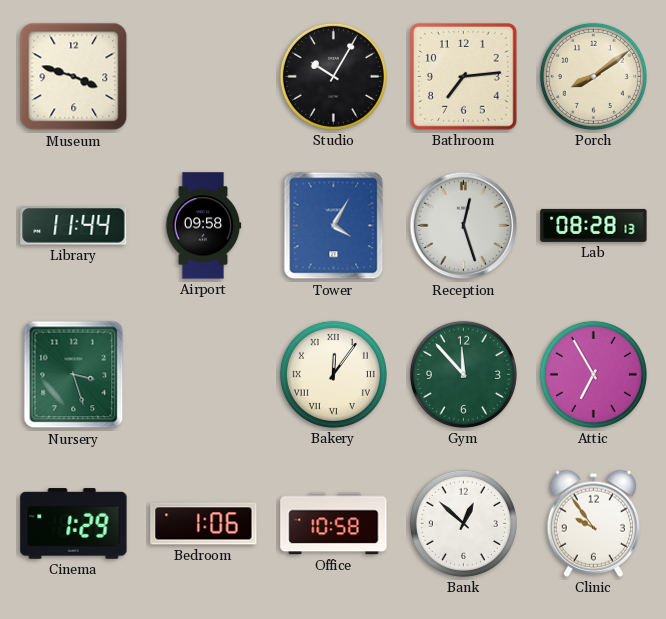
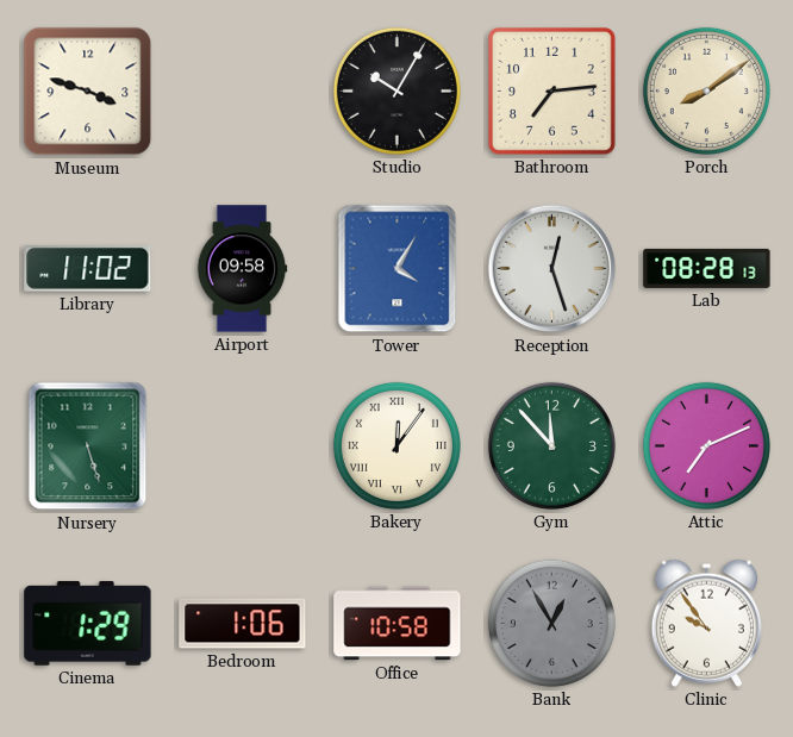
Library: 11:44 -> 11:02
Nursery: 3:27 -> 5:27
Attic: 6:55 -> 7:11
Bank: 12:52 -> 12:55
Bank dial: white -> grey
